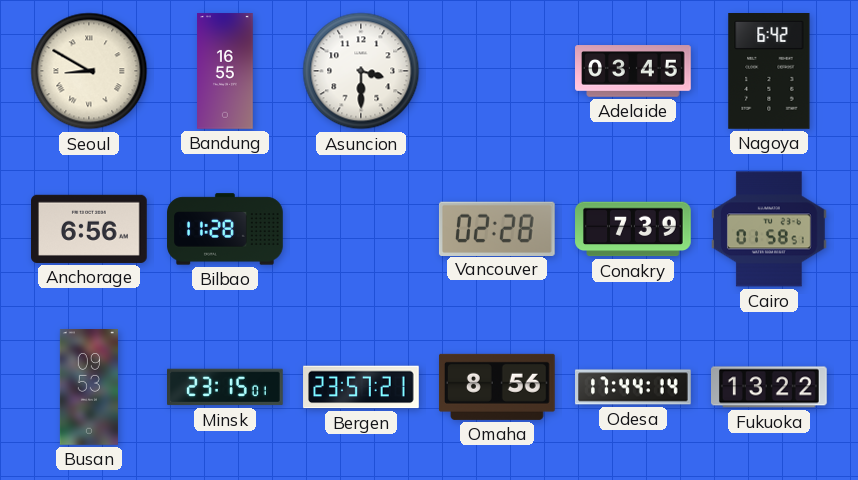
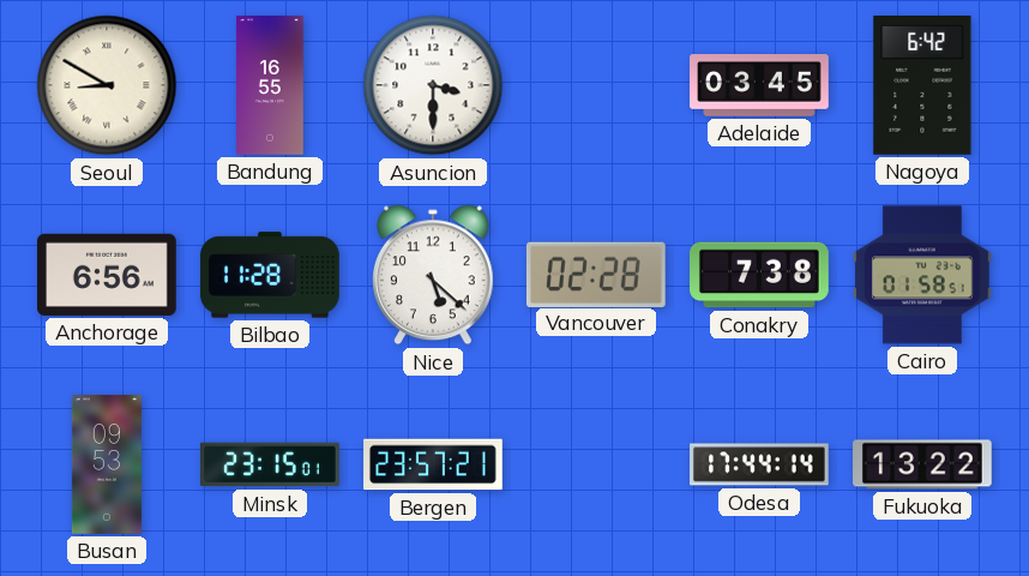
Nice: none -> 5:22
Conakry: 7:39 -> 7:38
Omaha: 8:56 -> none
